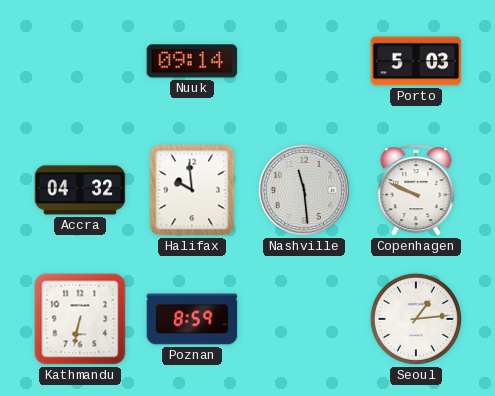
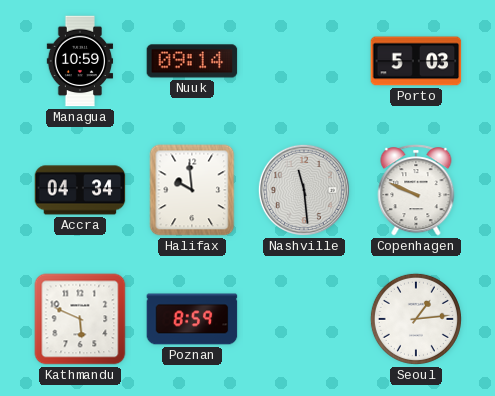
Managua: none -> 10:59
Accra: 04:32 -> 04:34
Kathmandu: 6:32 -> 5:49
